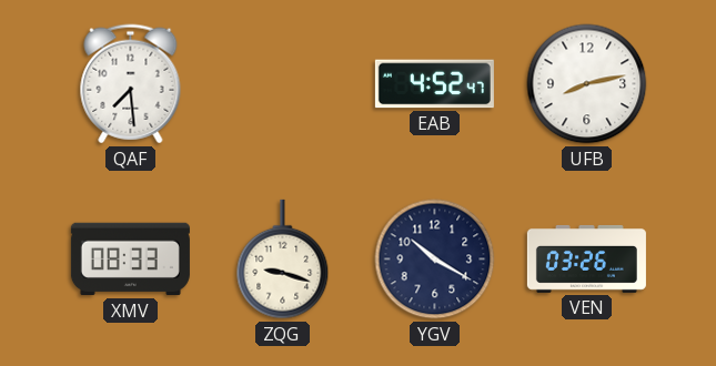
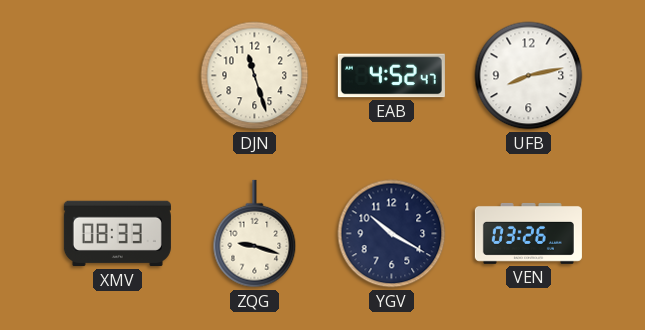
QAF: 7:29 -> none
DJN: none -> 11:27
